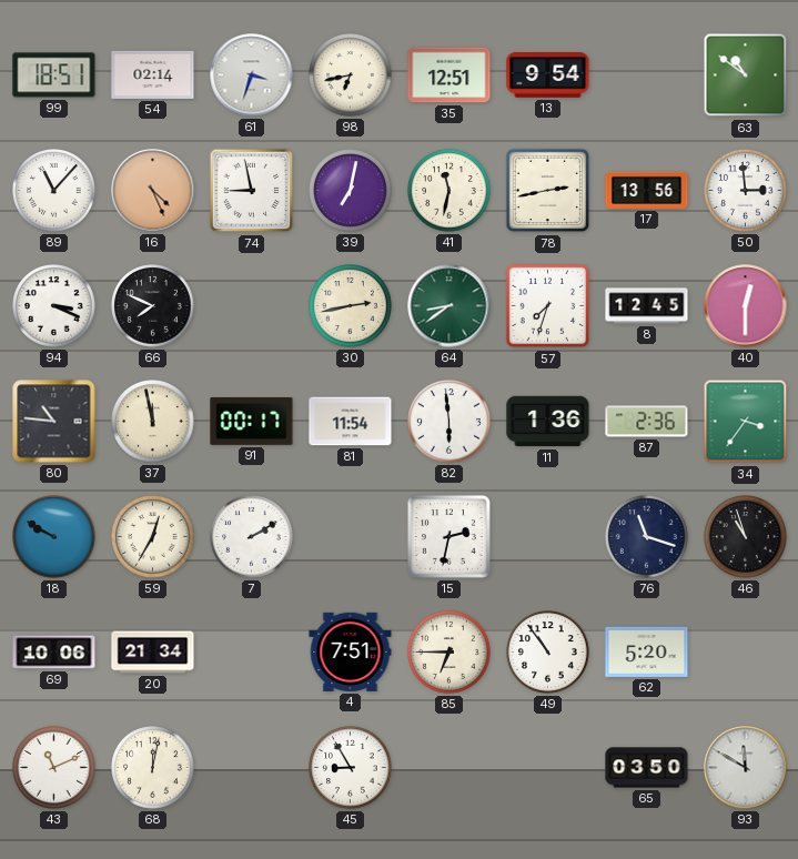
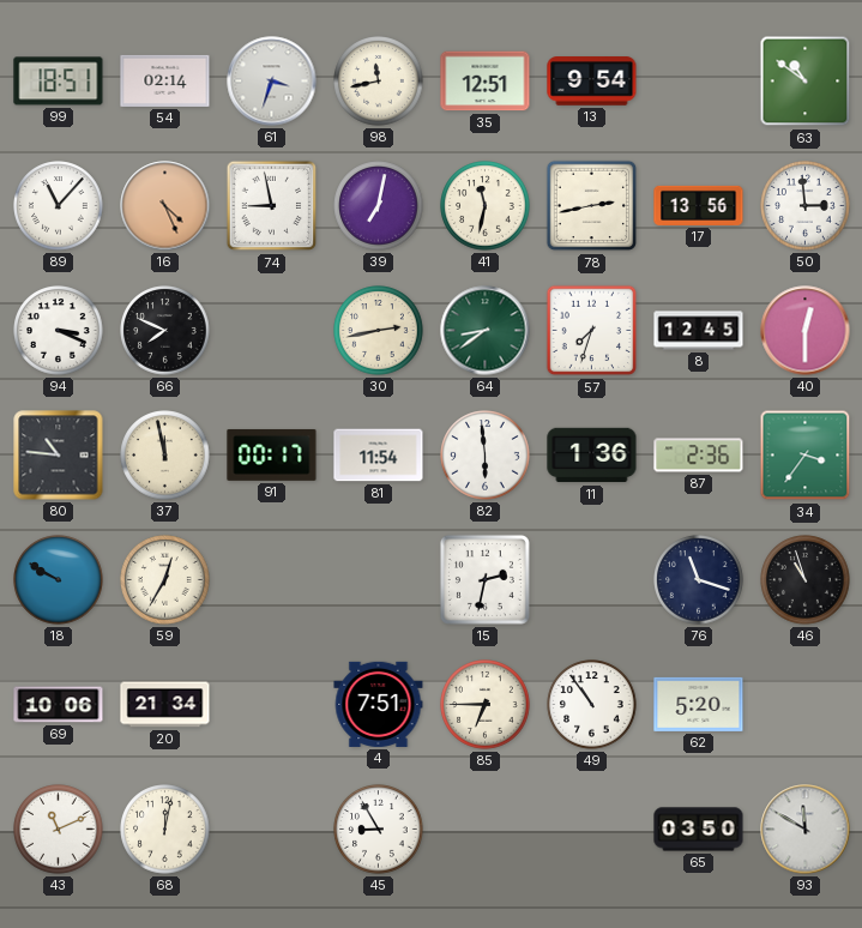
98: 6:43 -> 11:43
7: 2:10 -> none
